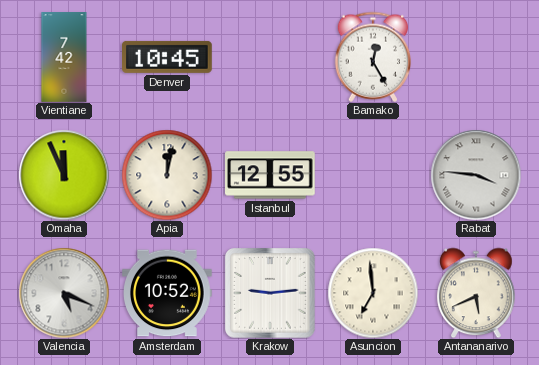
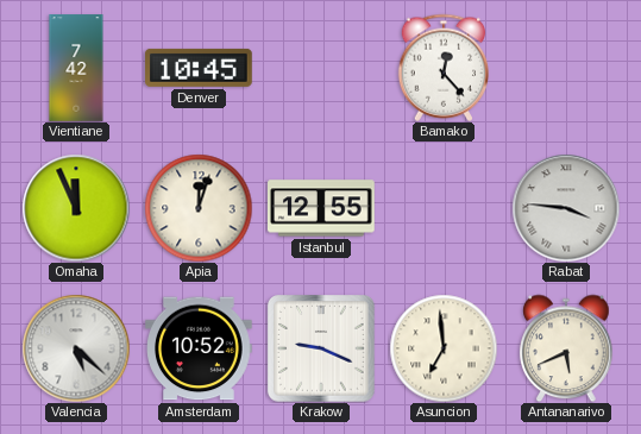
Bamako: 12:25 -> 12:23
Apia: 12:02 -> 12:03
Valencia: 5:19 -> 5:22
Krakow: 9:14 -> 9:19
